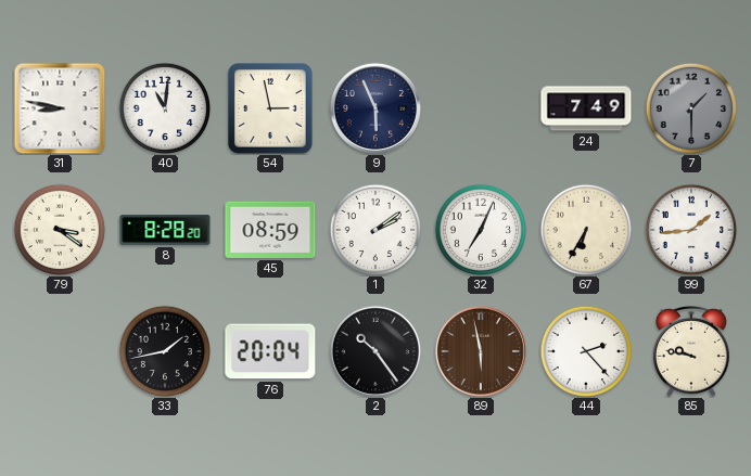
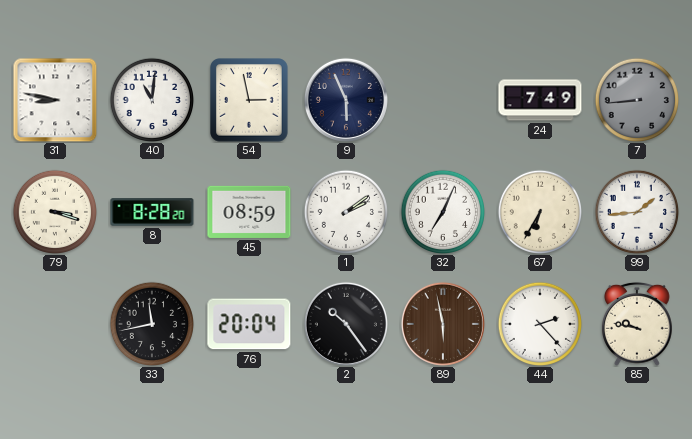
7: 1:30 -> 8:44
79: 3:21 -> 3:18
33: 1:43 -> 11:43
